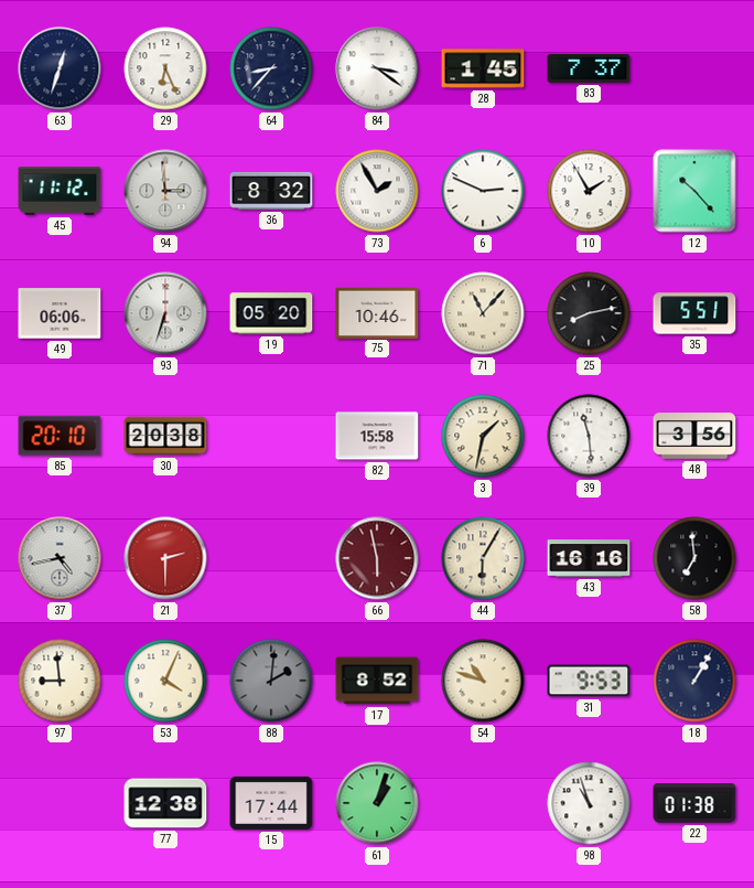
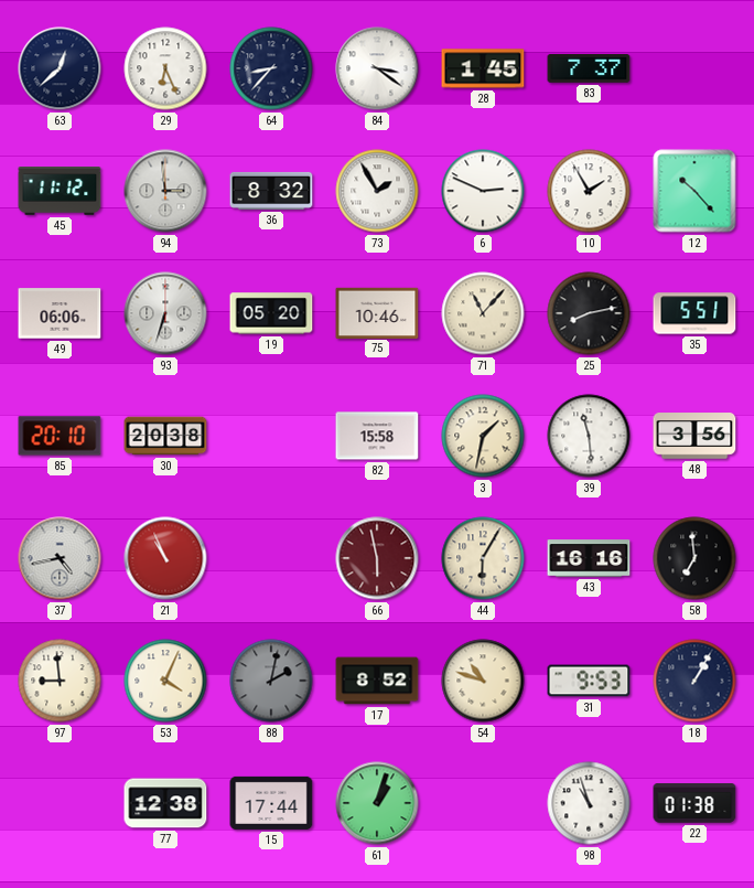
63: 12:33 -> 12:38
21: 2:30 -> 10:56
88: 2:01 -> 2:02
